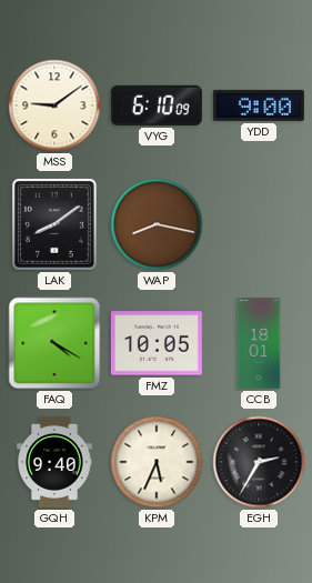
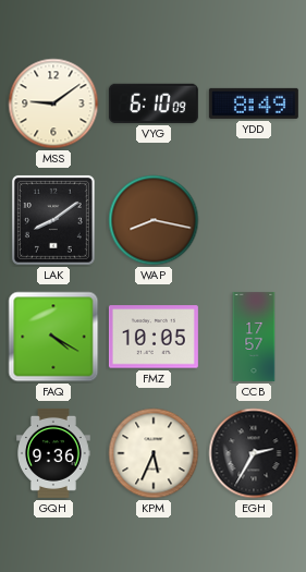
YDD: 9:00 -> 8:49
CCB: 18:01 -> 17:57
GQH: 9:40 -> 9:36
